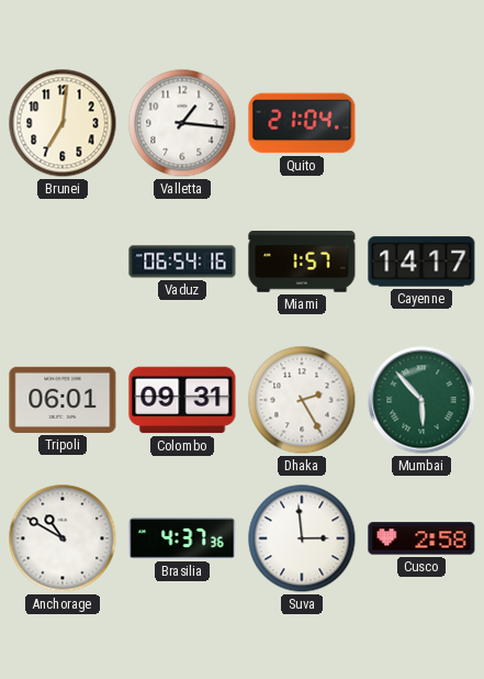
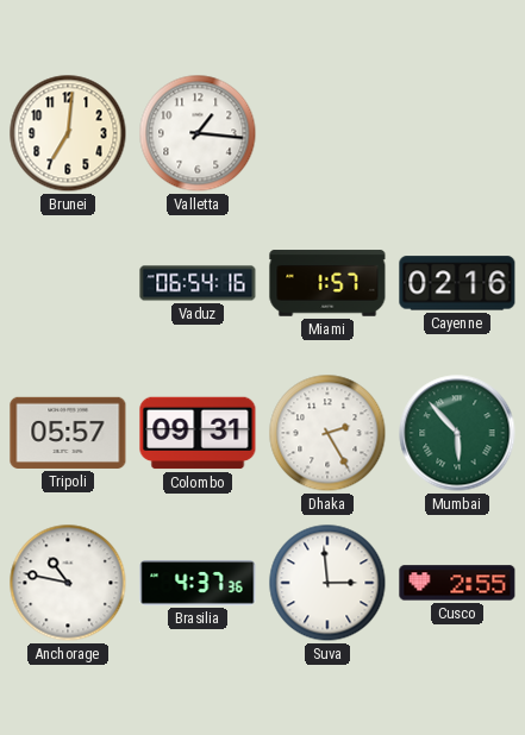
Quito: 21:04 -> none
Cayenne: 14:17 -> 02:16
Tripoli: 06:01 -> 05:57
Anchorage: 10:50 -> 10:47
Cusco: 2:58 -> 2:55
